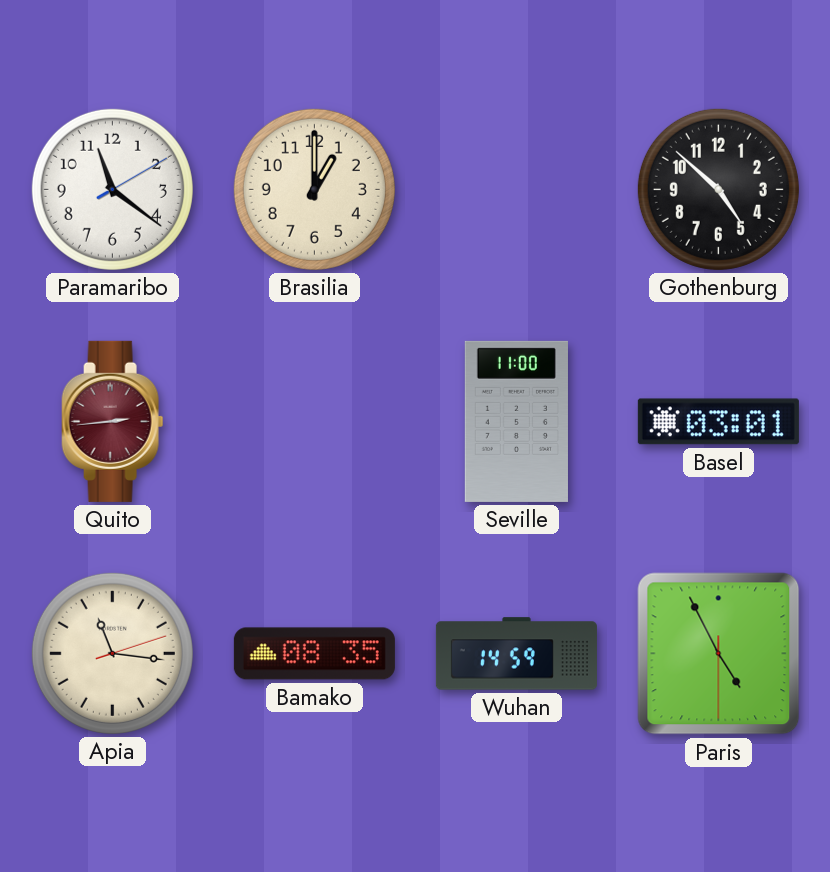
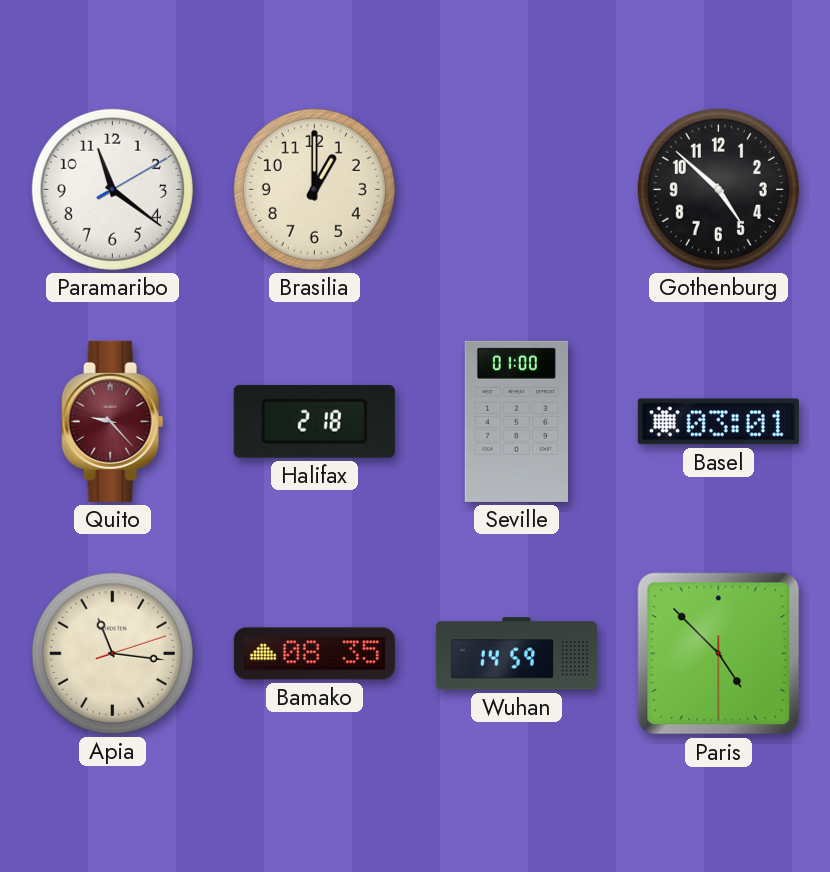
Quito: 2:44 -> 9:23
Halifax: none -> 2:18
Seville: 11:00 -> 01:00
Paris: 4:55 -> 4:52
